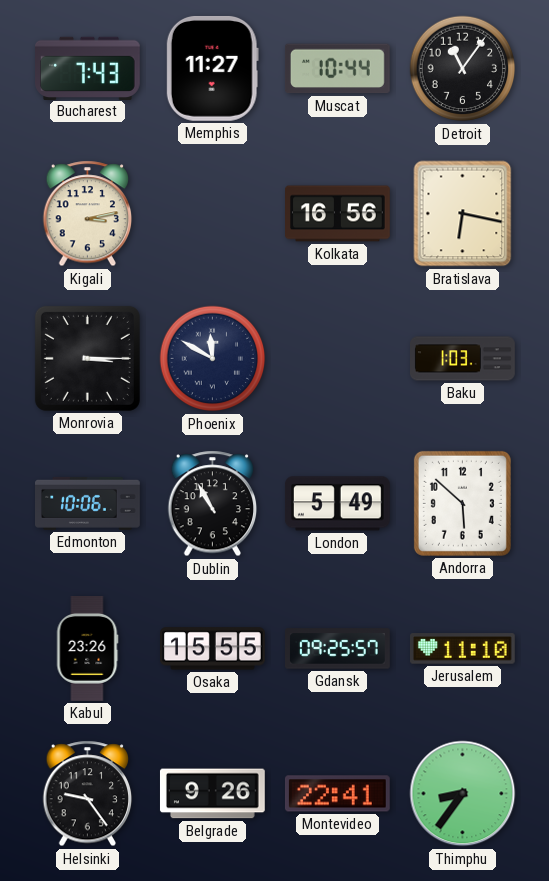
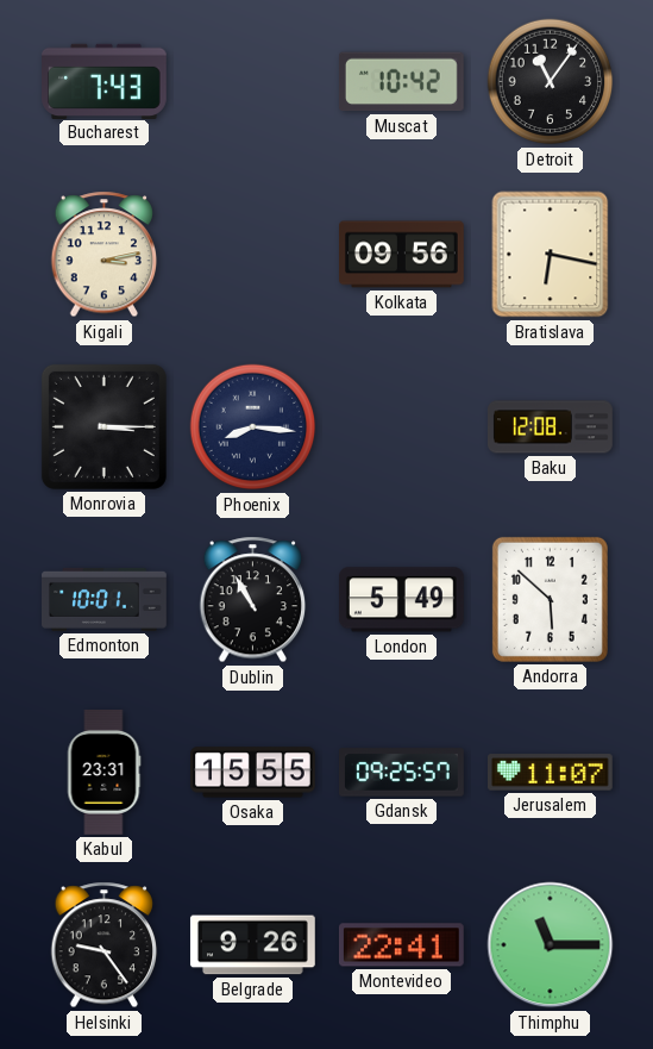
Memphis: 11:27 -> none
Muscat: 10:44 -> 10:42
Kolkata: 16:56 -> 09:56
Phoenix: 11:50 -> 8:16
Baku: 1:03 -> 12:08
Edmonton: 10:06 -> 10:01
Kabul: 23:26 -> 23:31
Jerusalem: 11:10 -> 11:07
Thimphu: 8:36 -> 11:15
